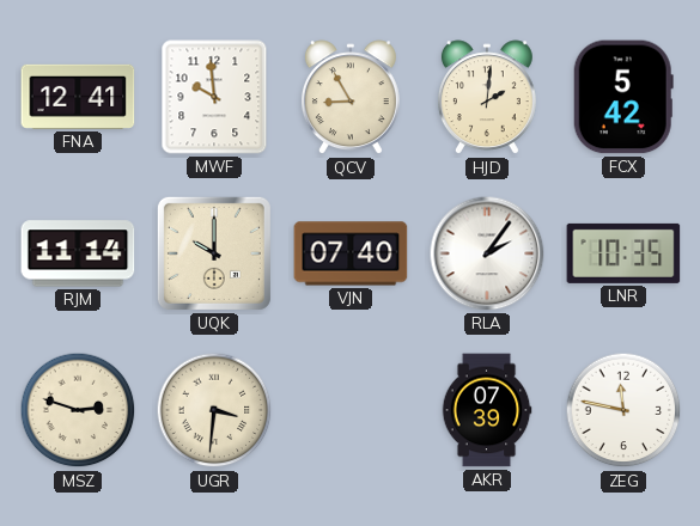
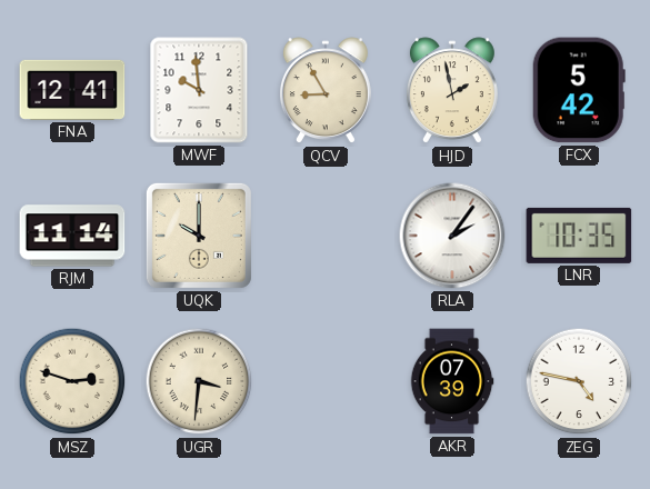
HJD: 2:01 -> 1:58
VJN: 07:40 -> none
ZEG: 11:47 -> 4:47
